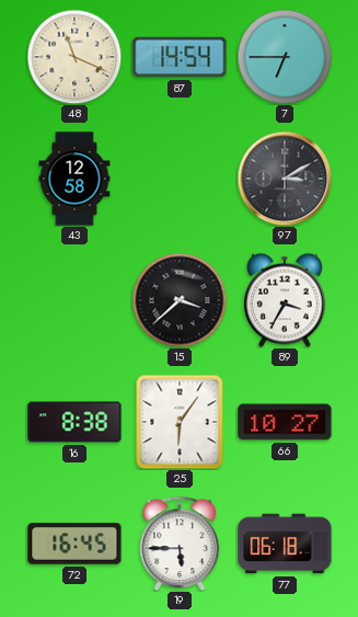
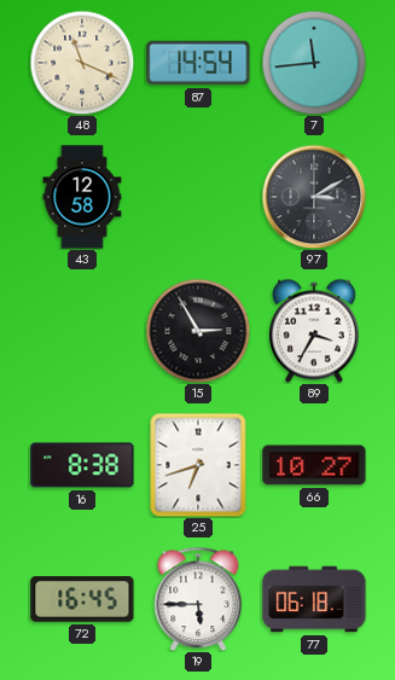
7: 6:45 -> 11:44
15: 3:38 -> 2:55
25: 6:06 -> 6:42
